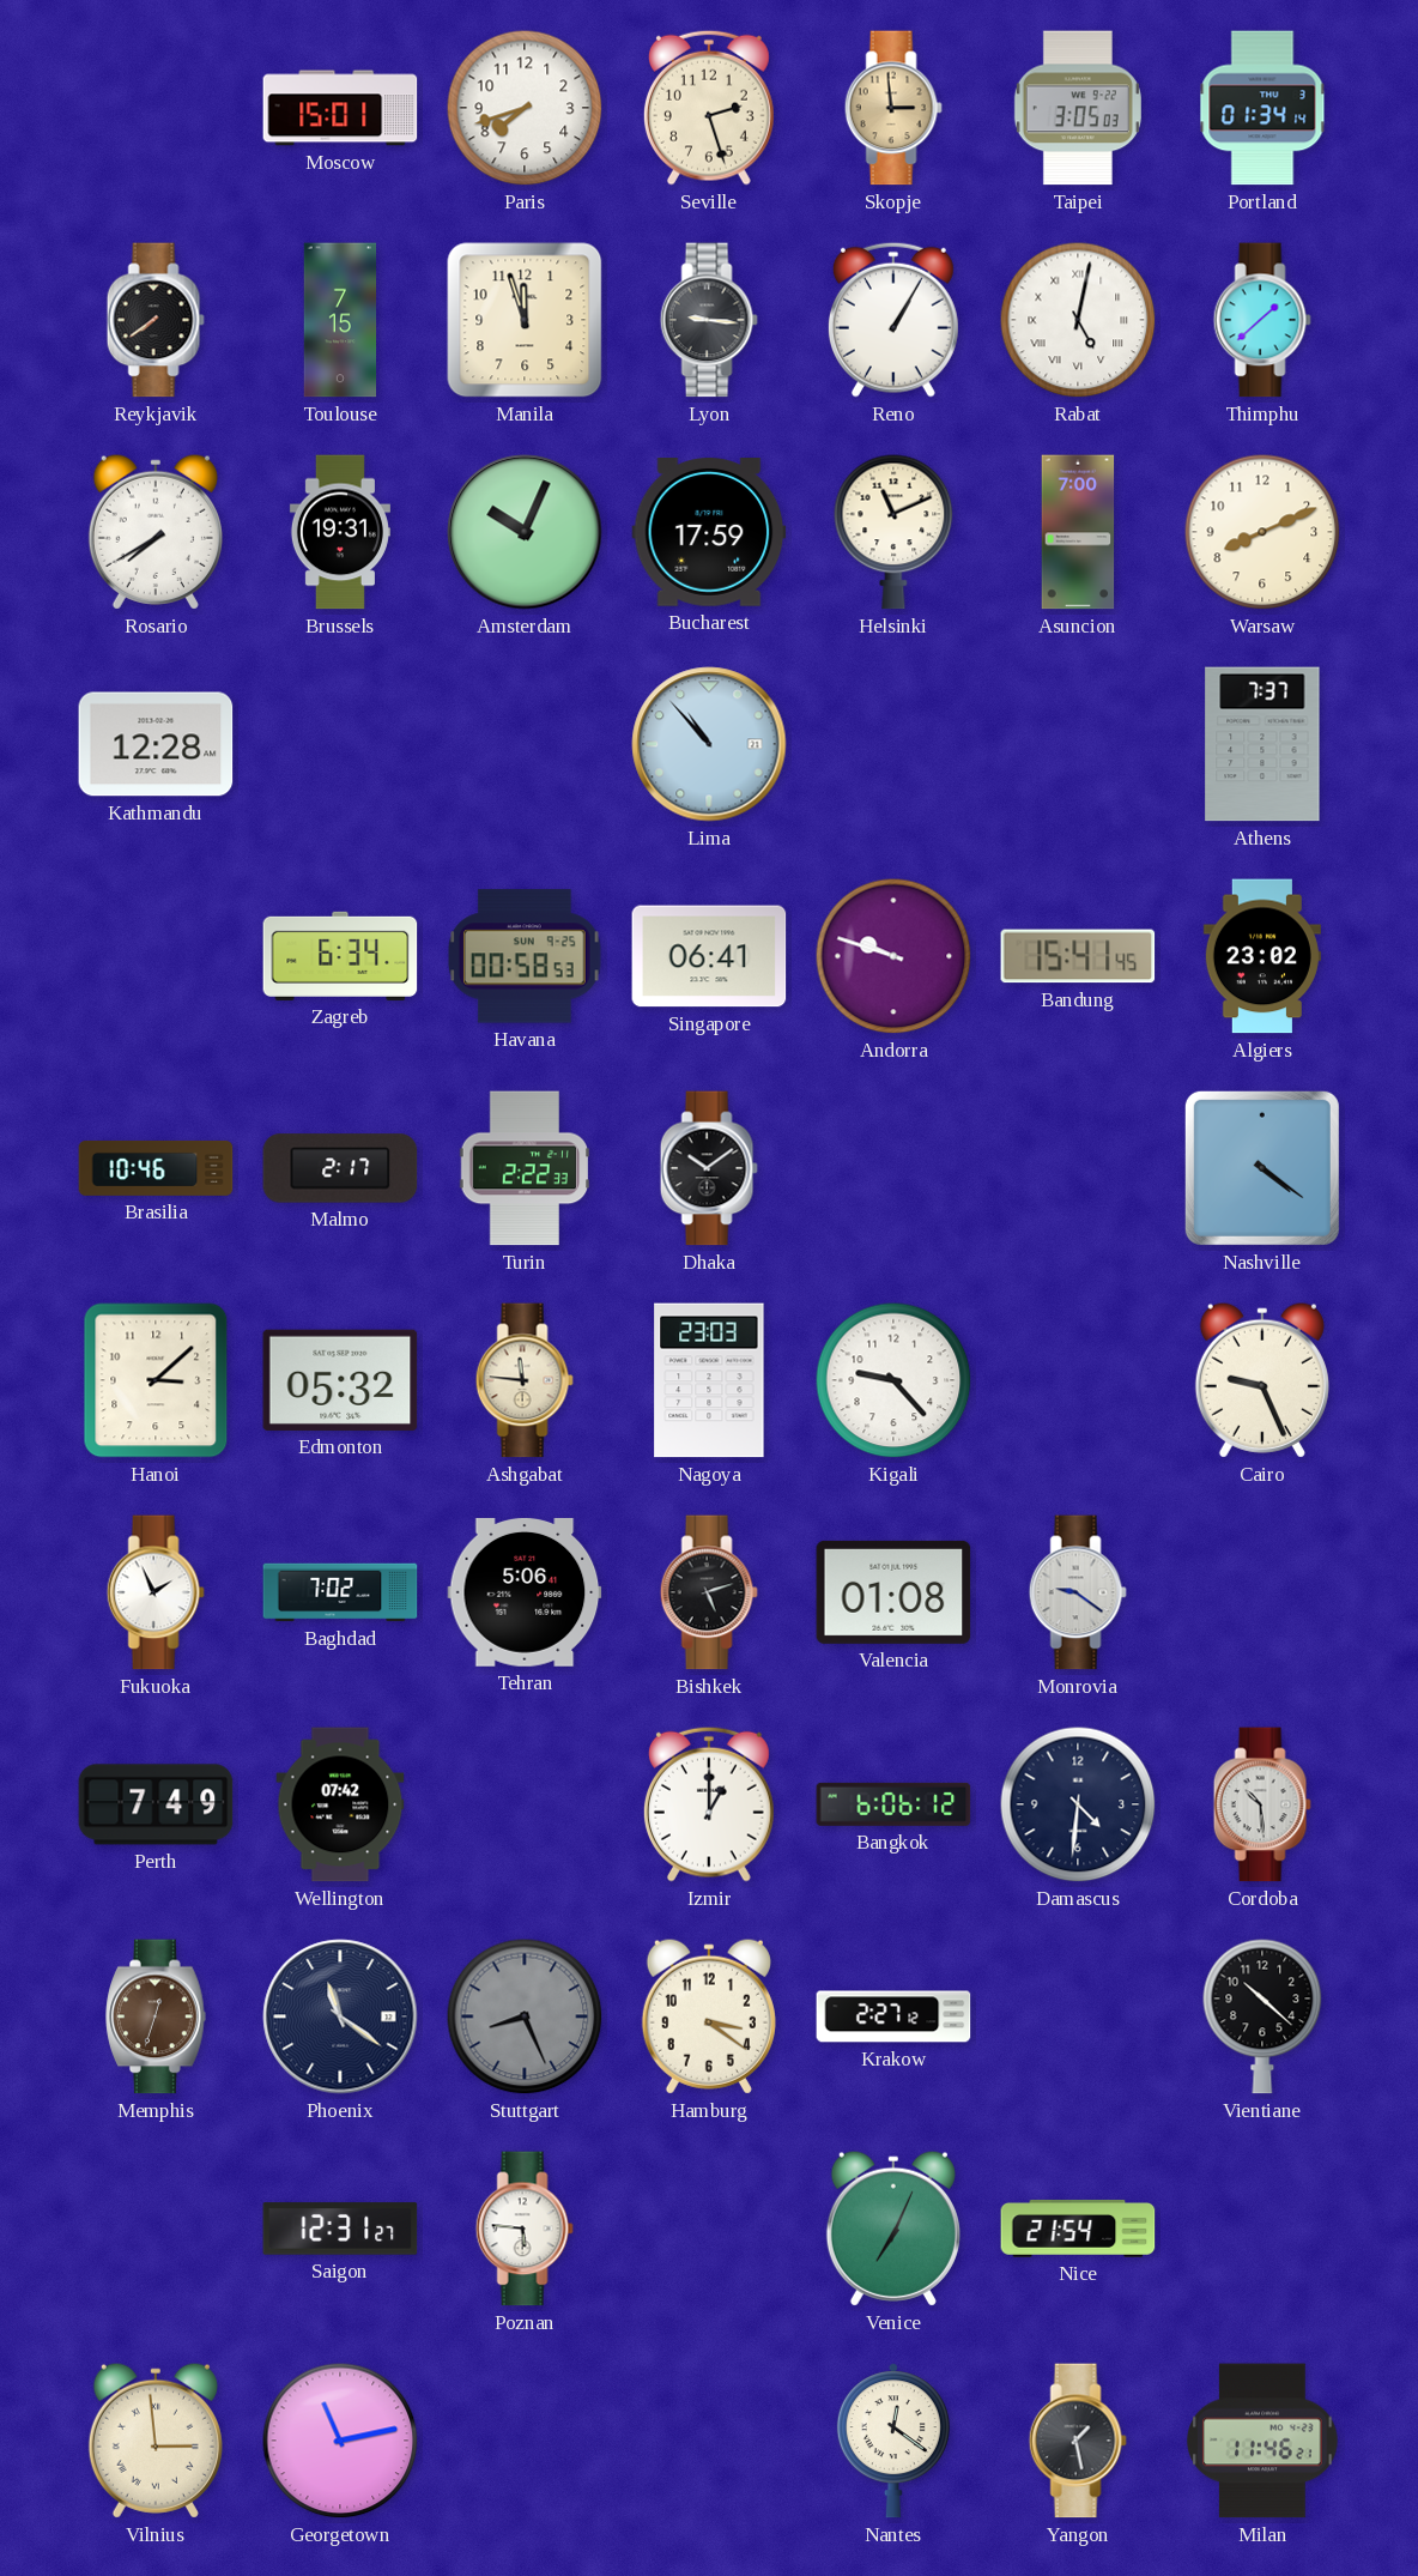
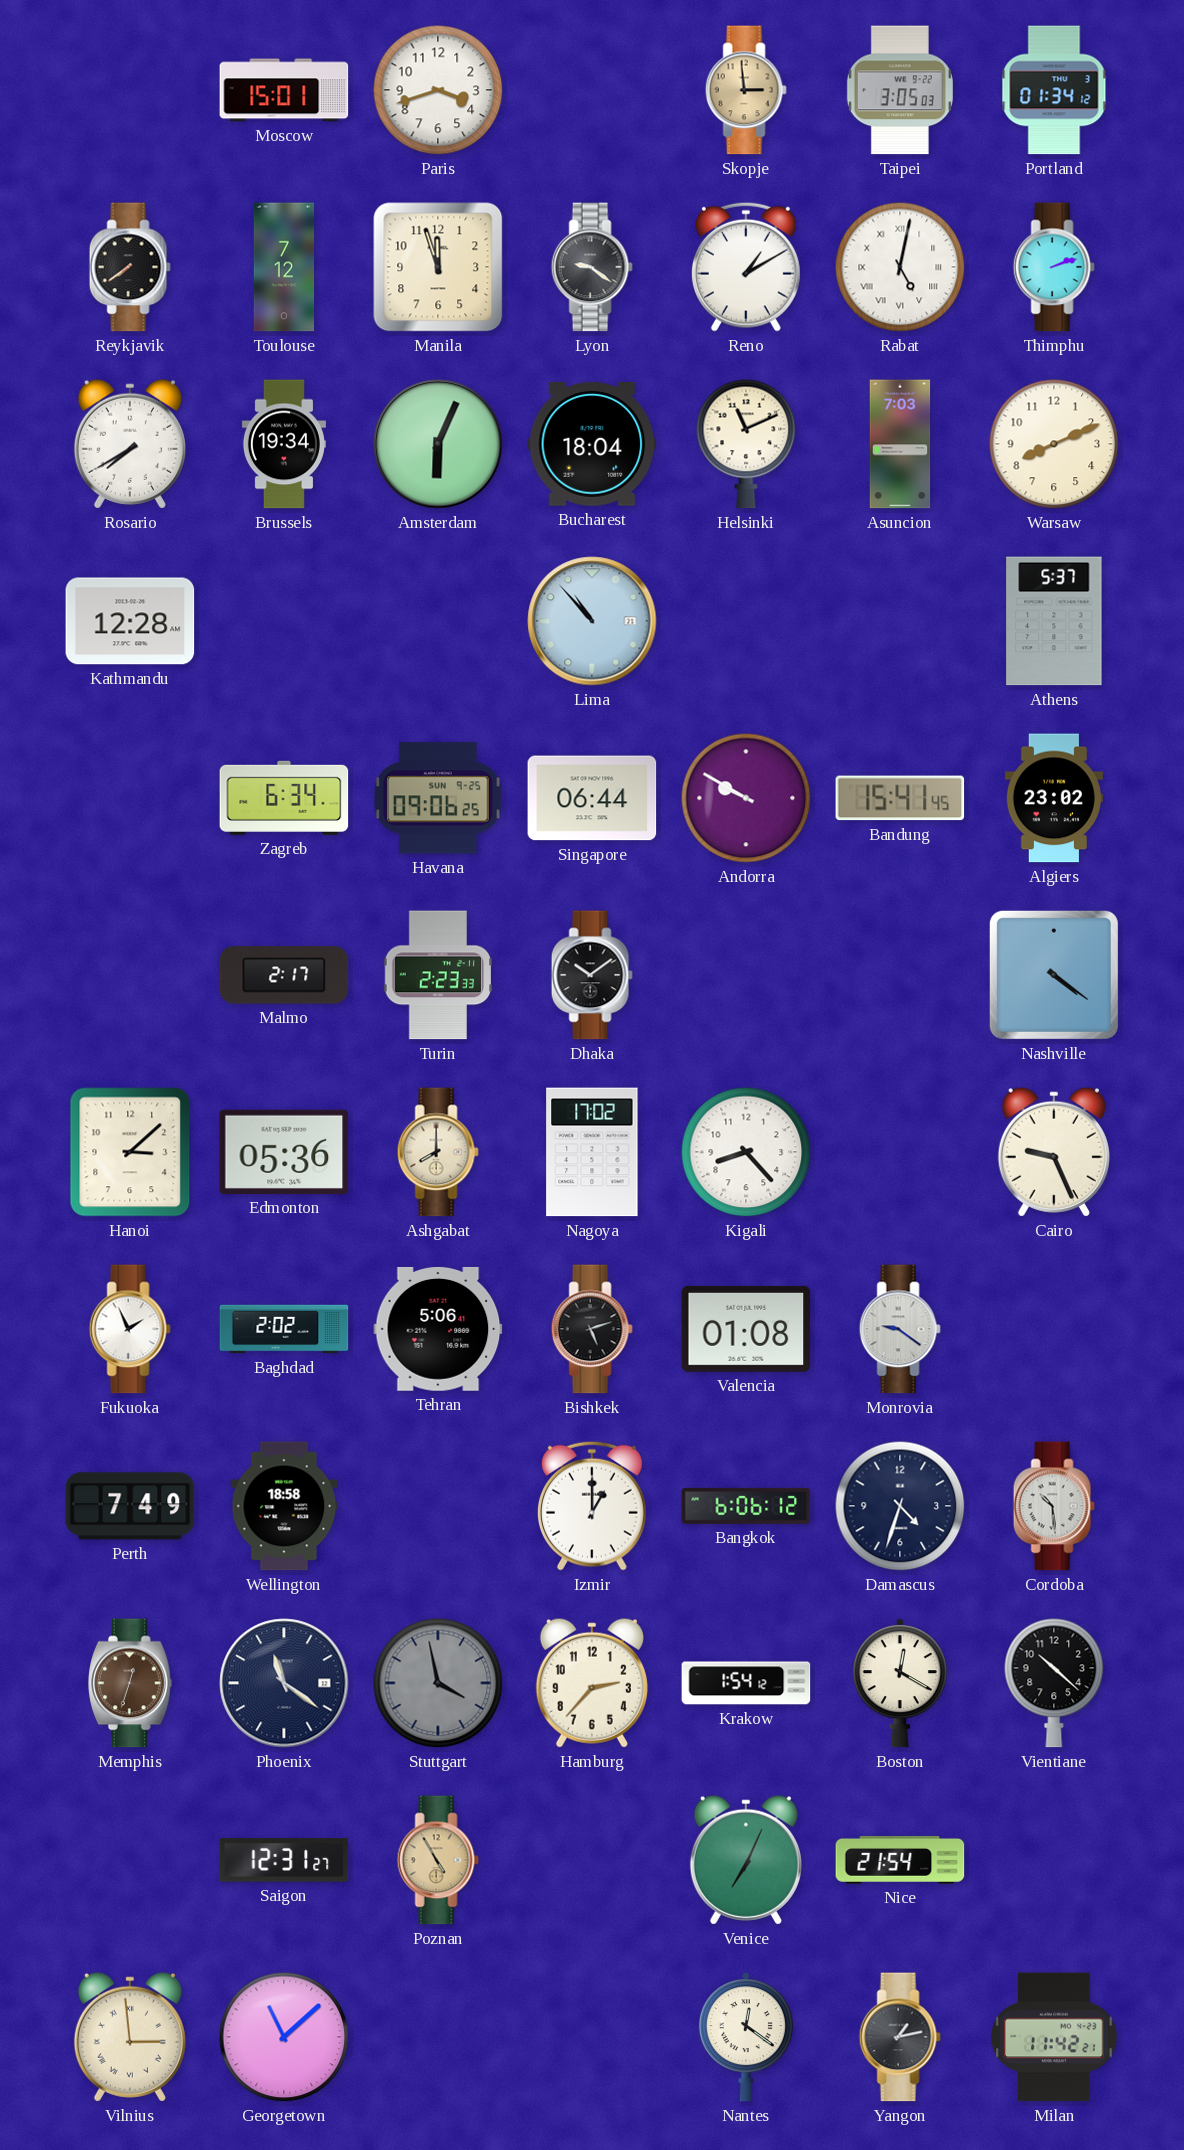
Paris: 7:42 -> 3:42
Seville: 2:27 -> none
Portland: 01:34:14 -> 01:34:12
Toulouse: 7:15 -> 7:12
Lyon: 9:16 -> 9:21
Reno: 1:05 -> 1:10
Thimphu: 1:38 -> 2:12
Brussels: 19:31 -> 19:34
Amsterdam: 10:04 -> 6:04
Bucharest: 17:59 -> 18:04
Asuncion: 7:00 -> 7:03
Athens: 7:37 -> 5:37
Havana: 00:58 -> 09:06
Singapore: 06:41 -> 06:44
Andorra: 9:48 -> 9:50
Brasilia: 10:46 -> none
Turin: 2:22 -> 2:23
Edmonton: 05:32 -> 05:36
Ashgabat: 11:46 -> 8:00
Nagoya: 23:03 -> 17:02
Kigali: 9:23 -> 8:23
Baghdad: 7:02 -> 2:02
Wellington: 07:42 -> 18:58
Damascus: 4:31 -> 4:33
Stuttgart: 8:26 -> 3:58
Hamburg: 3:21 -> 2:37
Krakow: 2:27 -> 1:54
Boston: none -> 12:20
Poznan: 5:46 -> 4:55
Poznan dial: white -> champagne
Georgetown: 11:13 -> 11:08
Yangon: 1:28 -> 1:13
Milan: 11:46 -> 11:42
